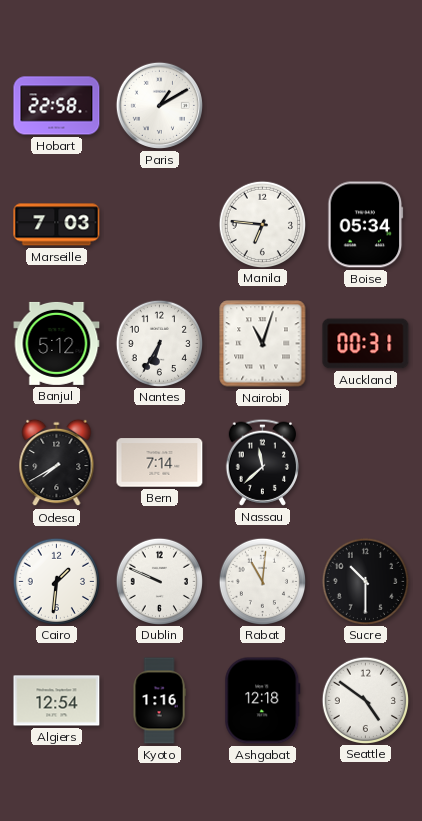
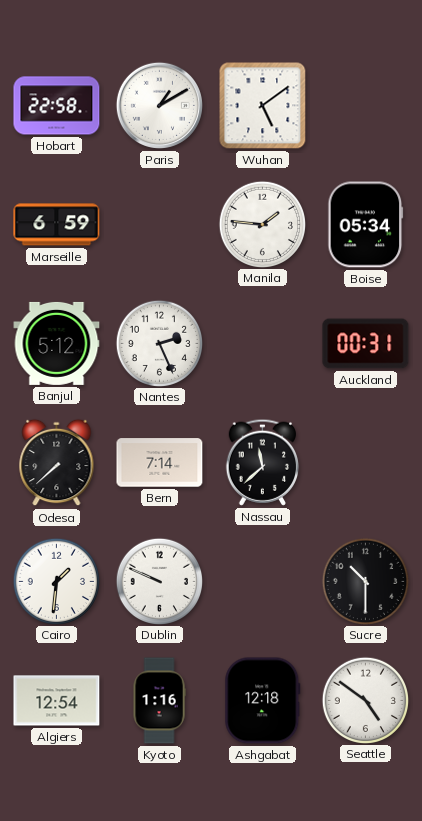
Wuhan: none -> 5:09
Marseille: 7:03 -> 6:59
Manila: 6:46 -> 1:46
Nantes: 6:35 -> 2:26
Nairobi: 11:03 -> none
Odesa: 7:40 -> 7:38
Rabat: 11:01 -> none
